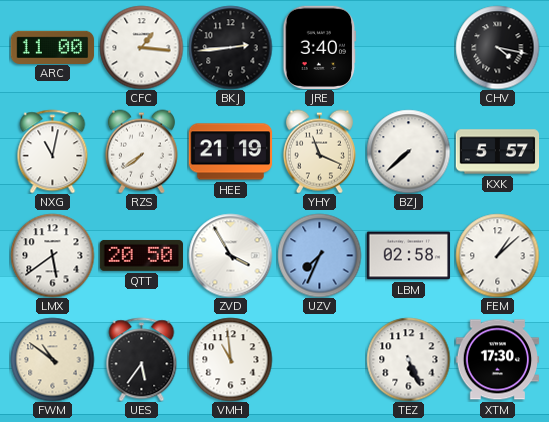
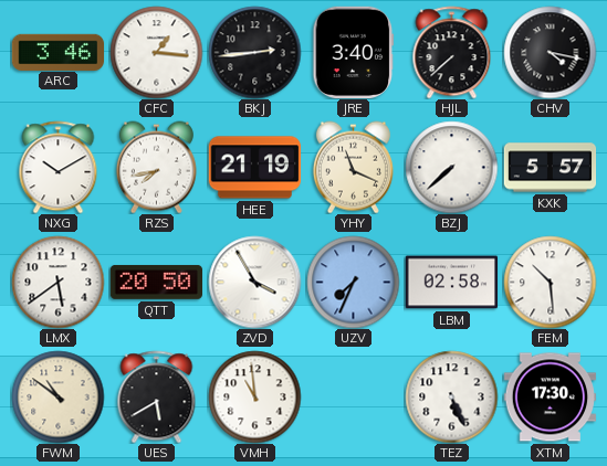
ARC: 11:00 -> 3:46
HJL: none -> 7:38
NXG: 11:02 -> 10:10
RZS: 7:39 -> 7:43
FEM: 1:08 -> 10:29
UES: 5:36 -> 5:40
